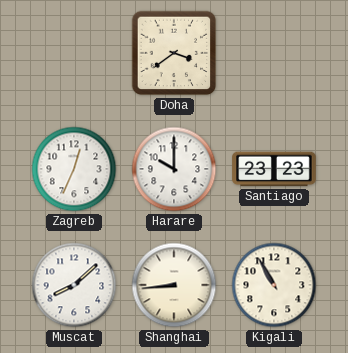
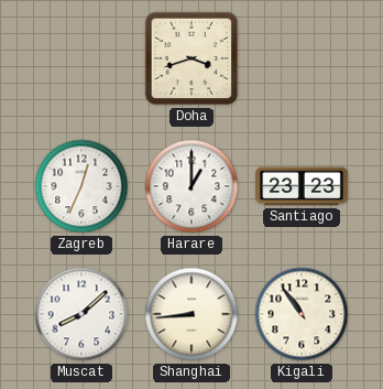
Doha: 3:39 -> 3:42
Harare: 10:00 -> 1:00
Kigali: 10:55 -> 10:54
